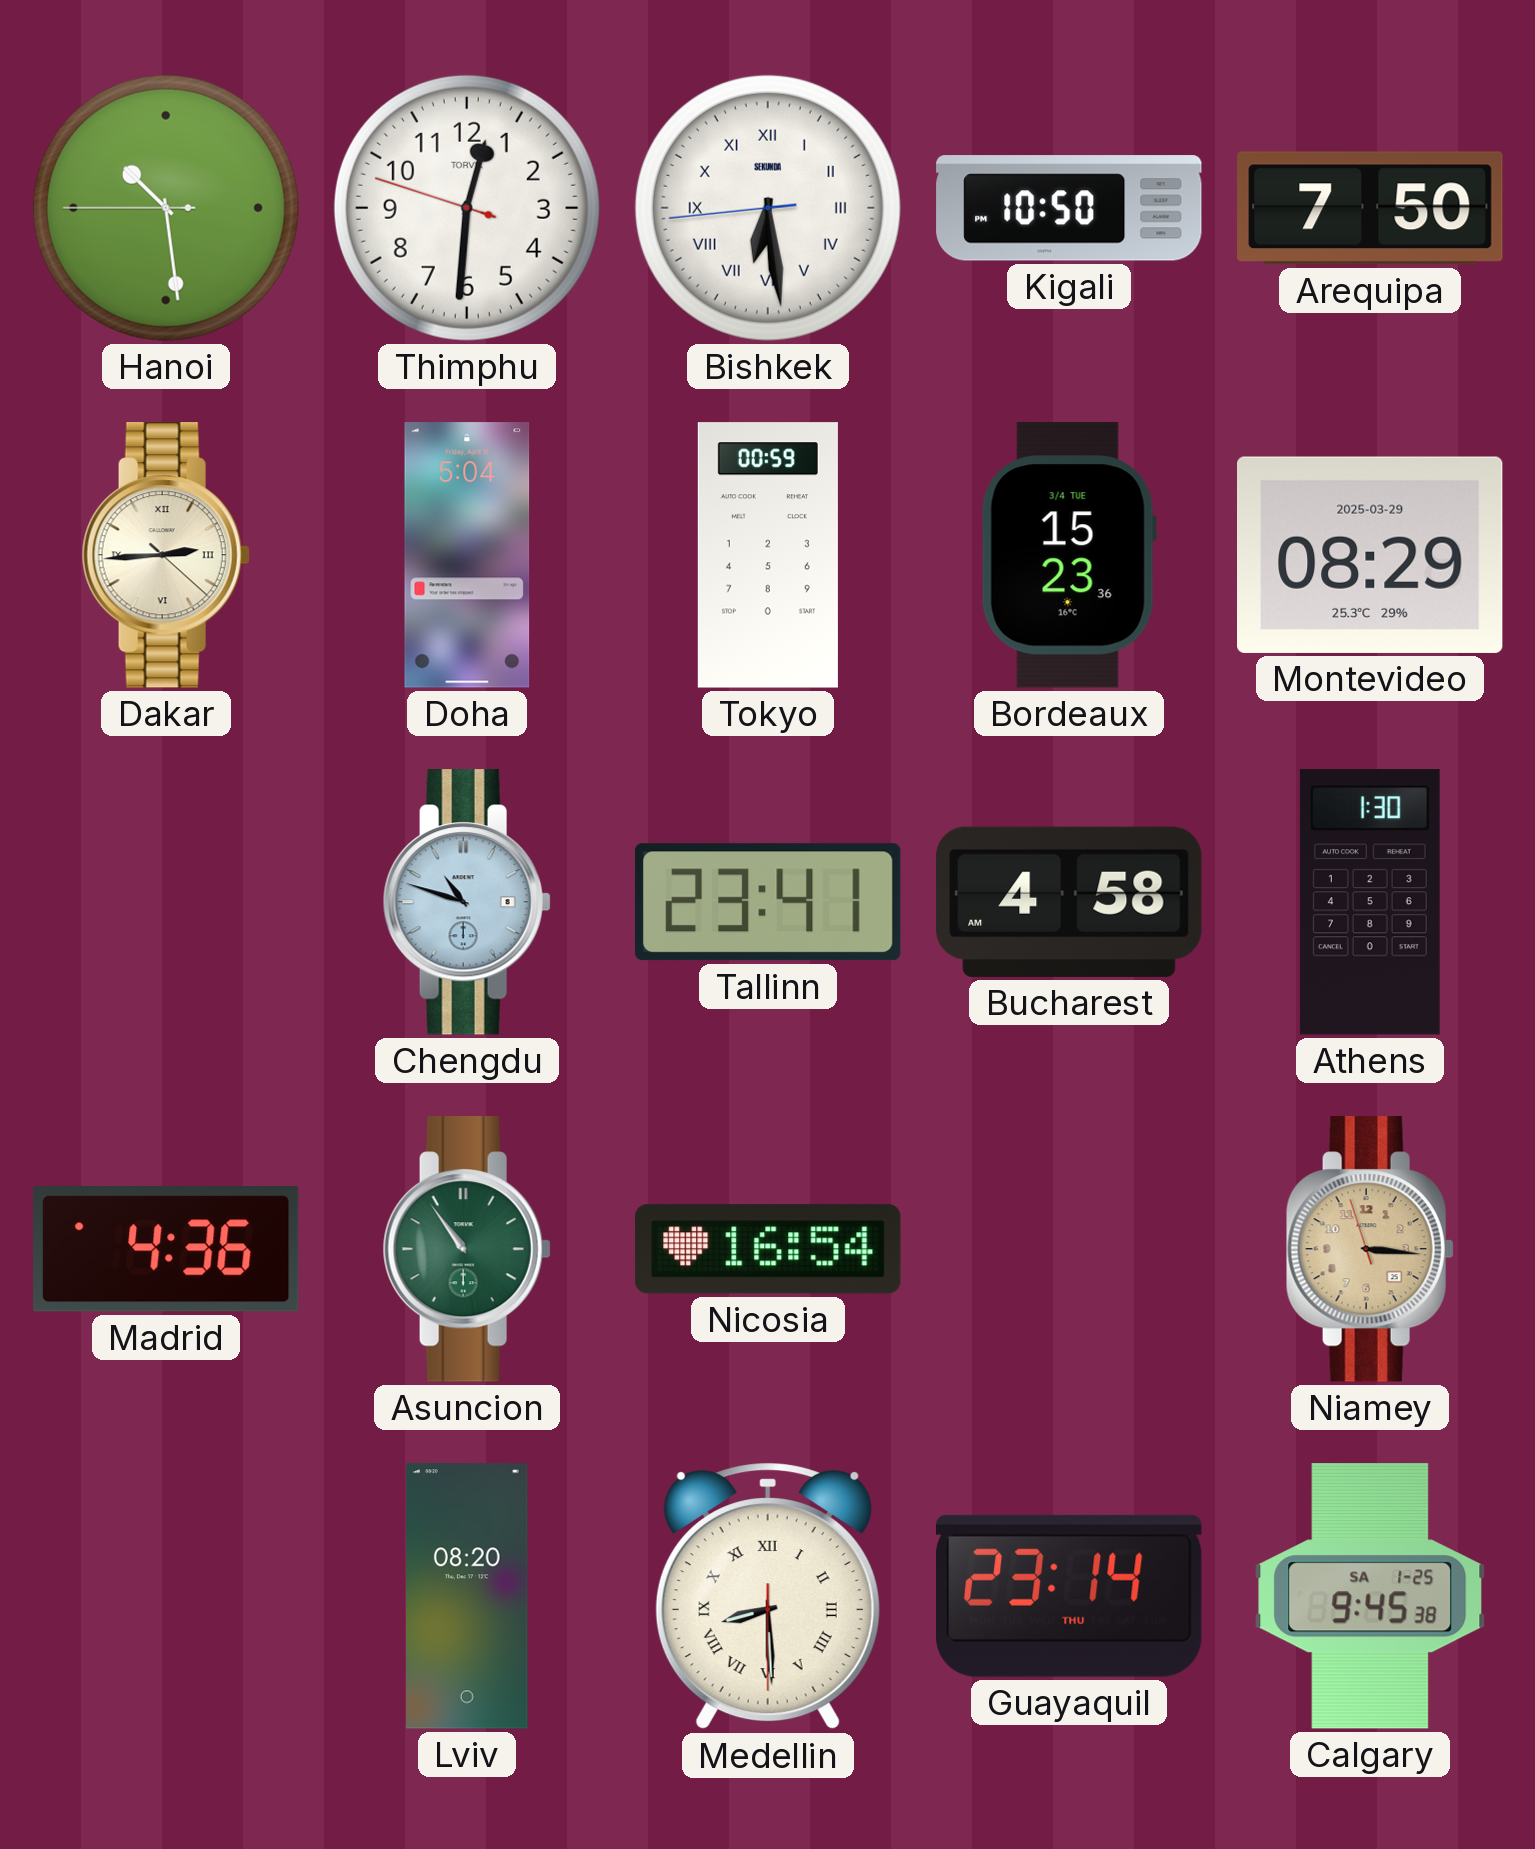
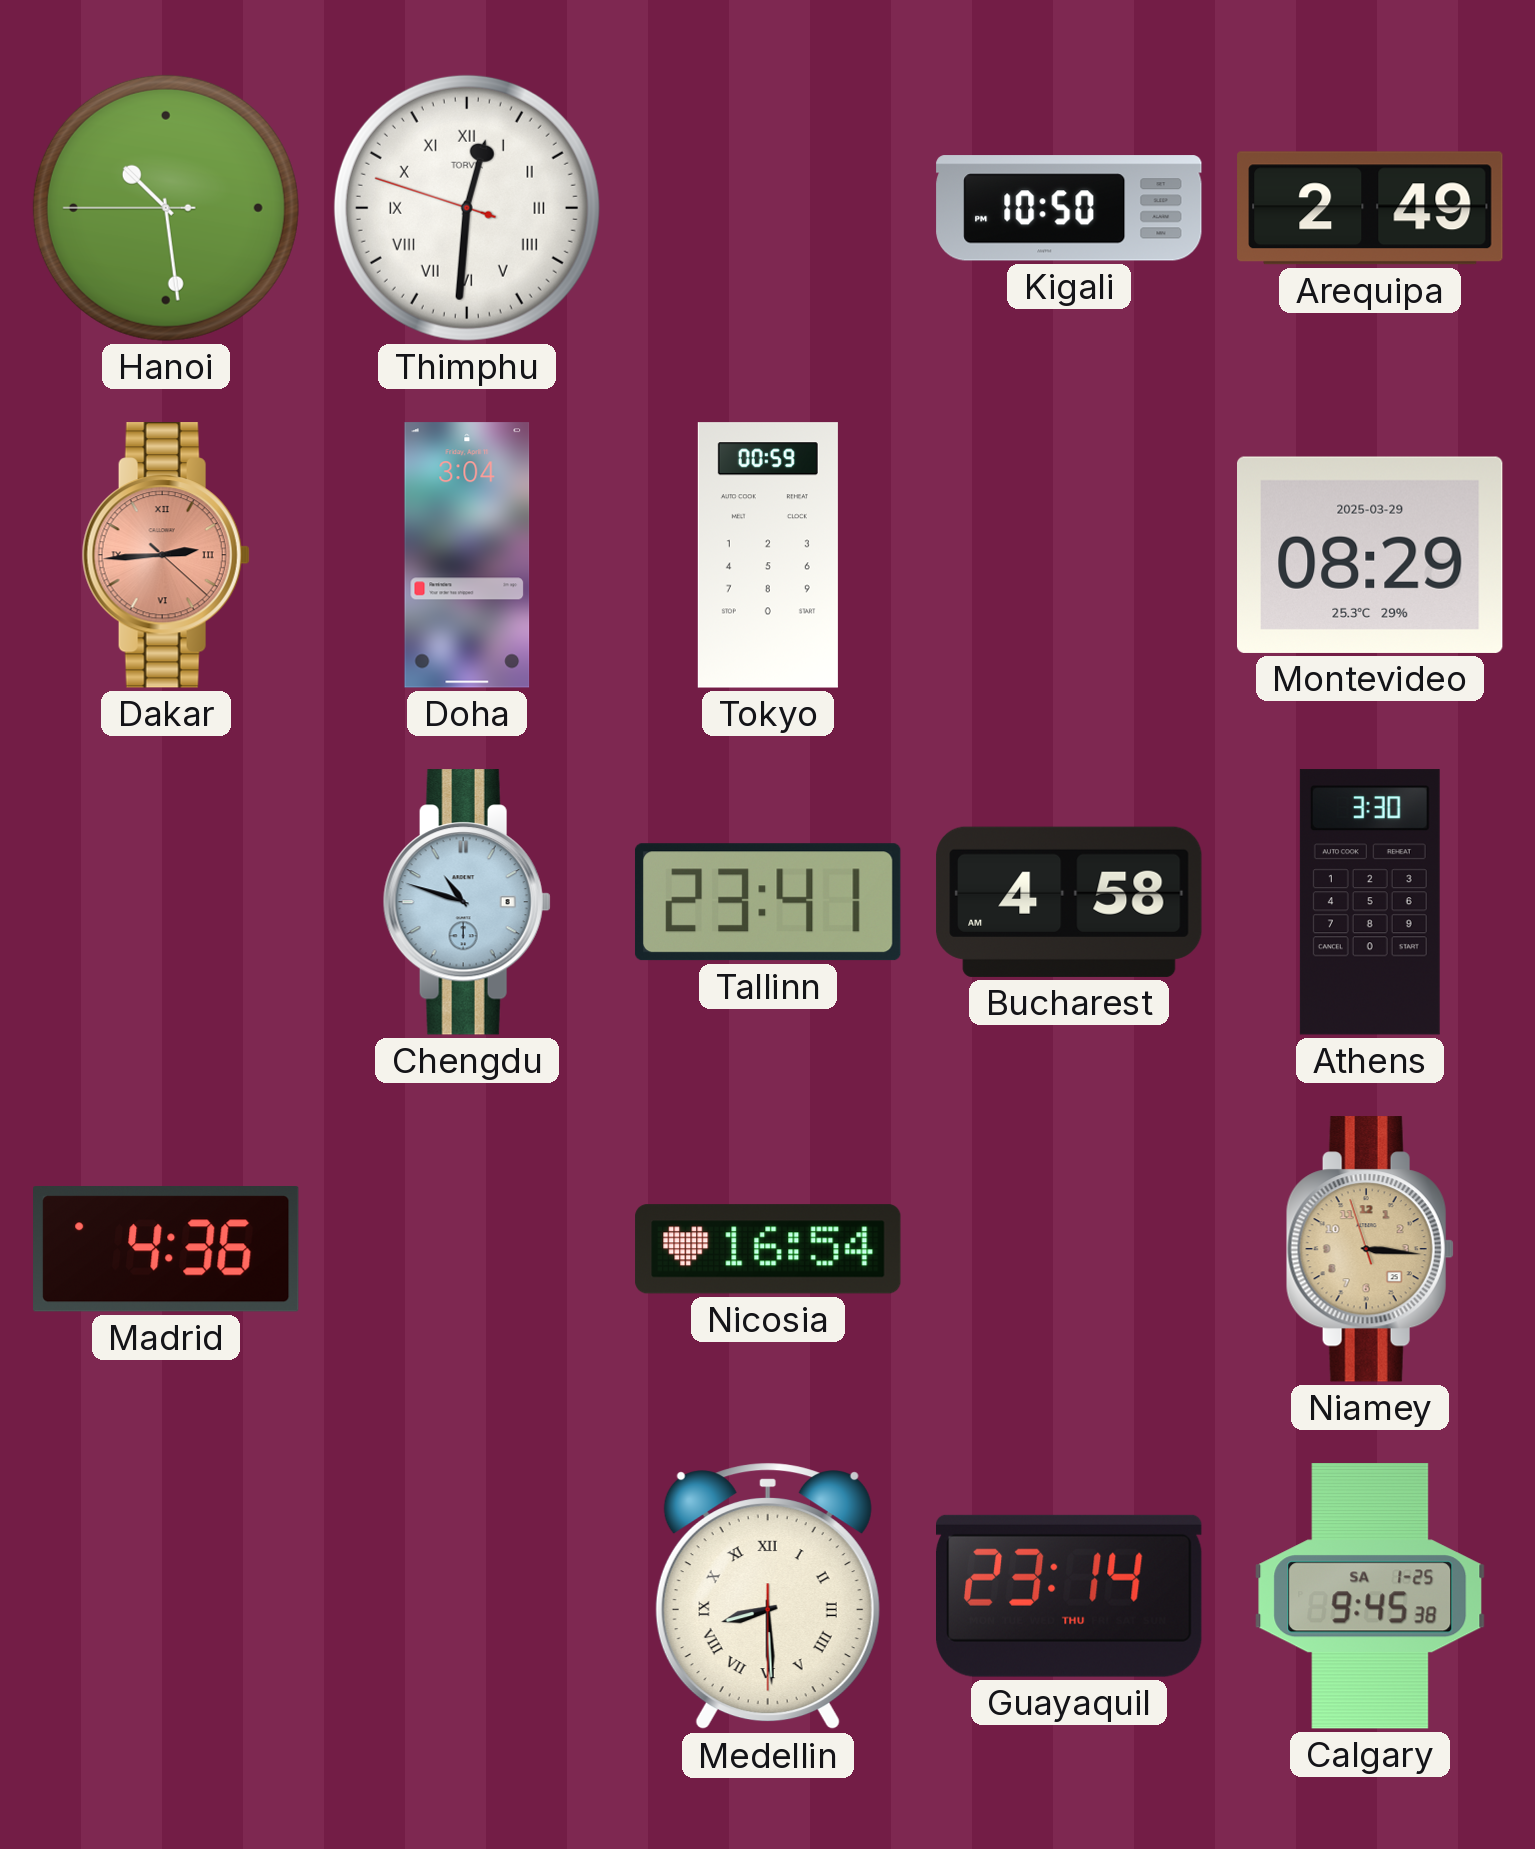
Thimphu numerals: Arabic -> Roman
Bishkek: 6:28 -> none
Arequipa: 7:50 -> 2:49
Dakar dial: cream -> salmon
Doha: 5:04 -> 3:04
Bordeaux: 15:23 -> none
Athens: 1:30 -> 3:30
Asuncion: 10:54 -> none
Lviv: 08:20 -> none
